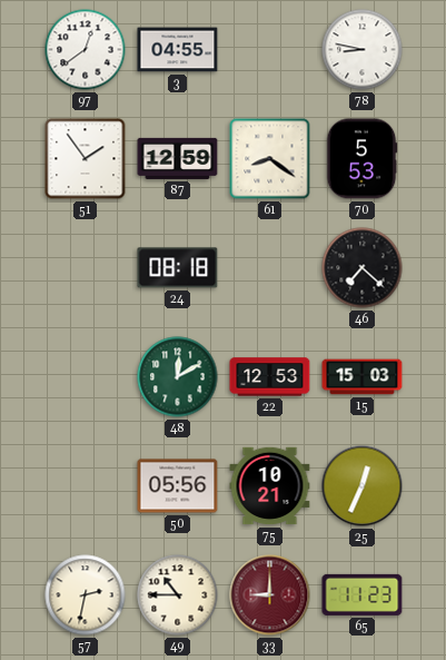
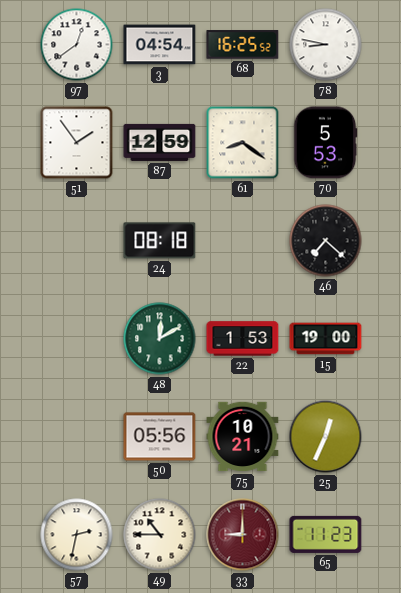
3: 04:55 -> 04:54
68: none -> 16:25
22: 12:53 -> 1:53
15: 15:03 -> 19:00
